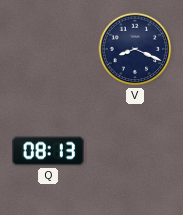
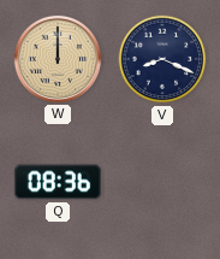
W: none -> 12:00
Q: 08:13 -> 08:36
